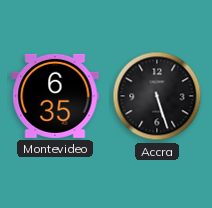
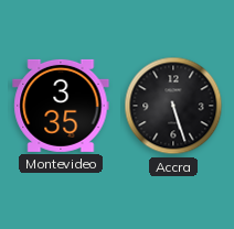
Montevideo: 6:35 -> 3:35
